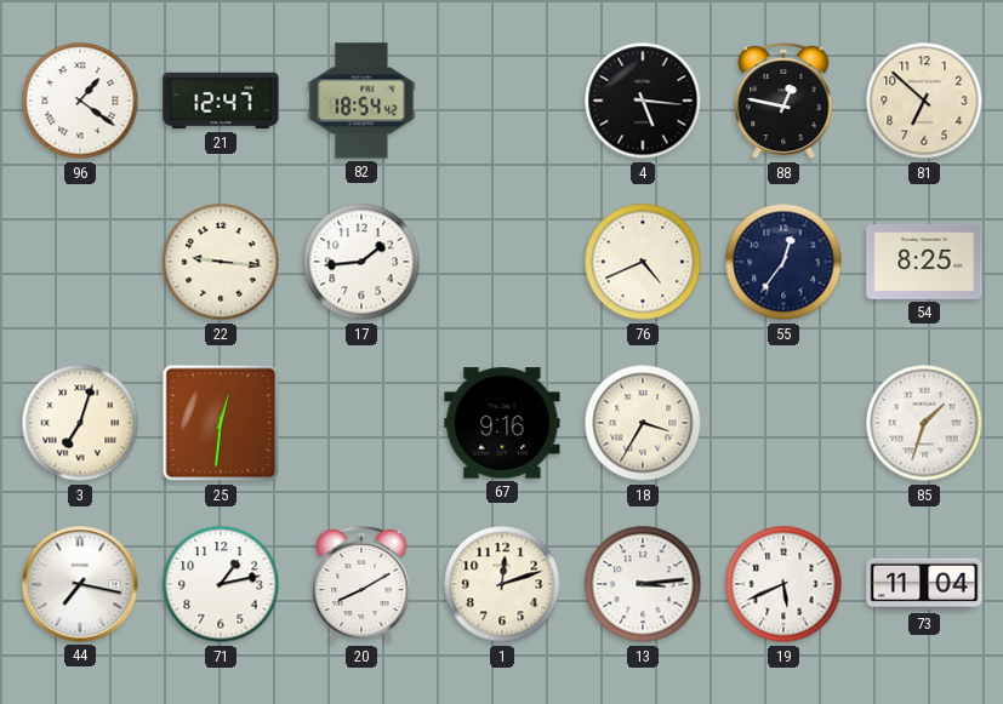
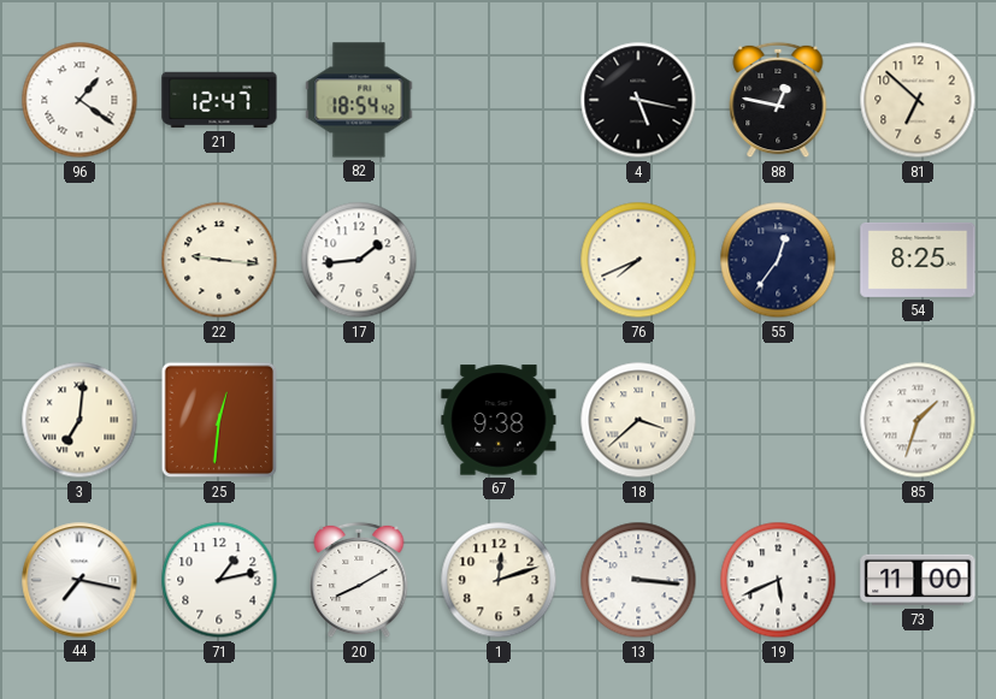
4: 5:16 -> 5:17
76: 4:41 -> 7:41
3: 7:03 -> 7:01
67: 9:16 -> 9:38
18: 3:35 -> 3:38
13: 3:14 -> 3:16
73: 11:04 -> 11:00
